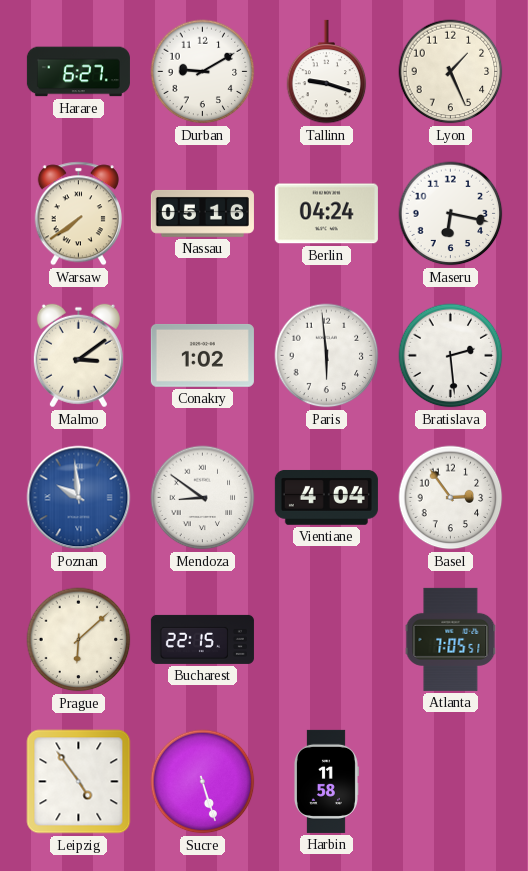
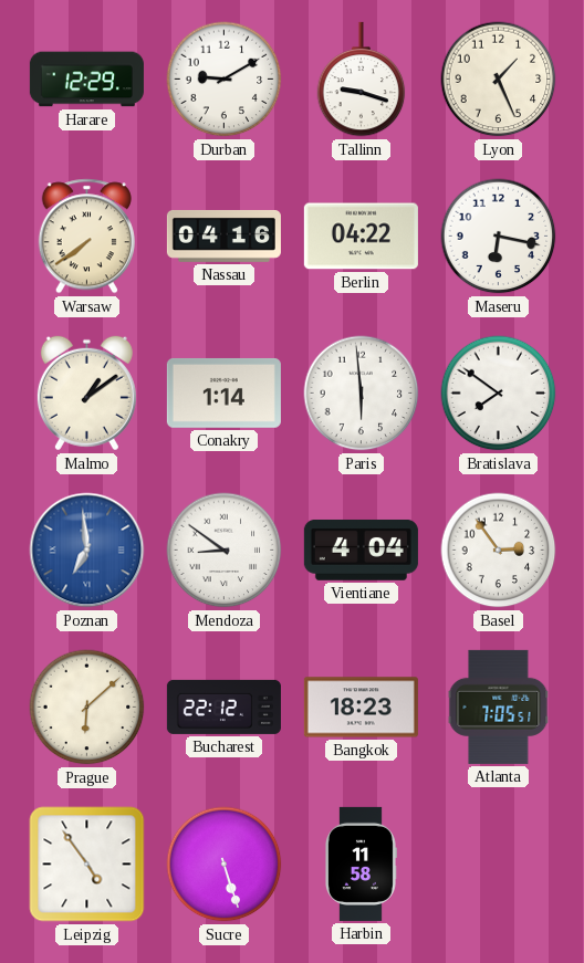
Harare: 6:27 -> 12:29
Nassau: 05:16 -> 04:16
Berlin: 04:24 -> 04:22
Malmo: 3:09 -> 1:09
Conakry: 1:02 -> 1:14
Bratislava: 2:29 -> 7:51
Poznan: 9:59 -> 6:59
Bucharest: 22:15 -> 22:12
Bangkok: none -> 18:23
